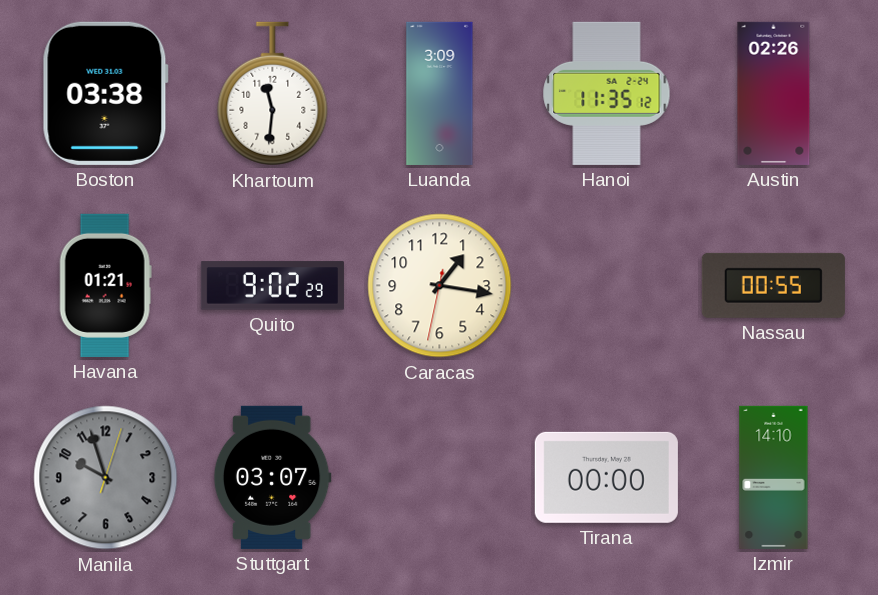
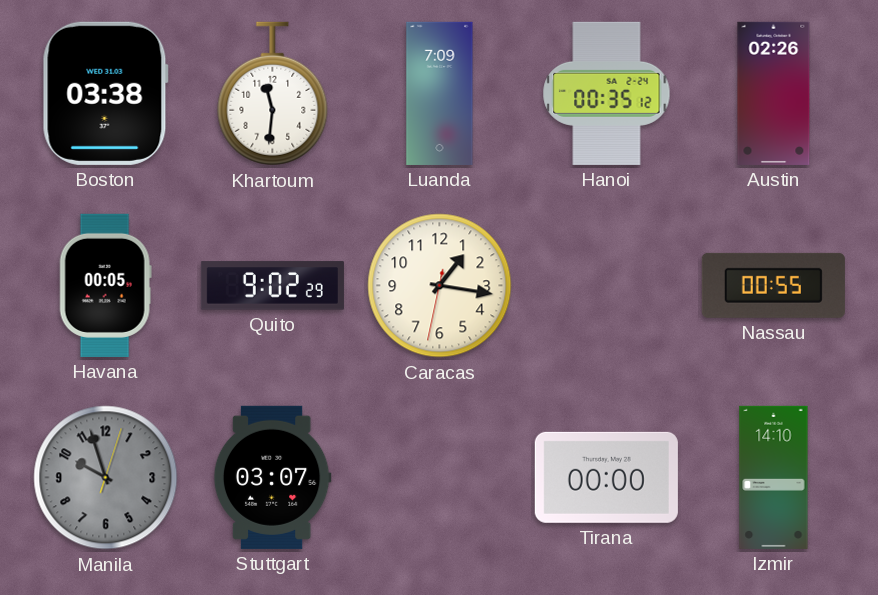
Luanda: 3:09 -> 7:09
Hanoi: 11:35 -> 00:35
Havana: 01:21 -> 00:05
